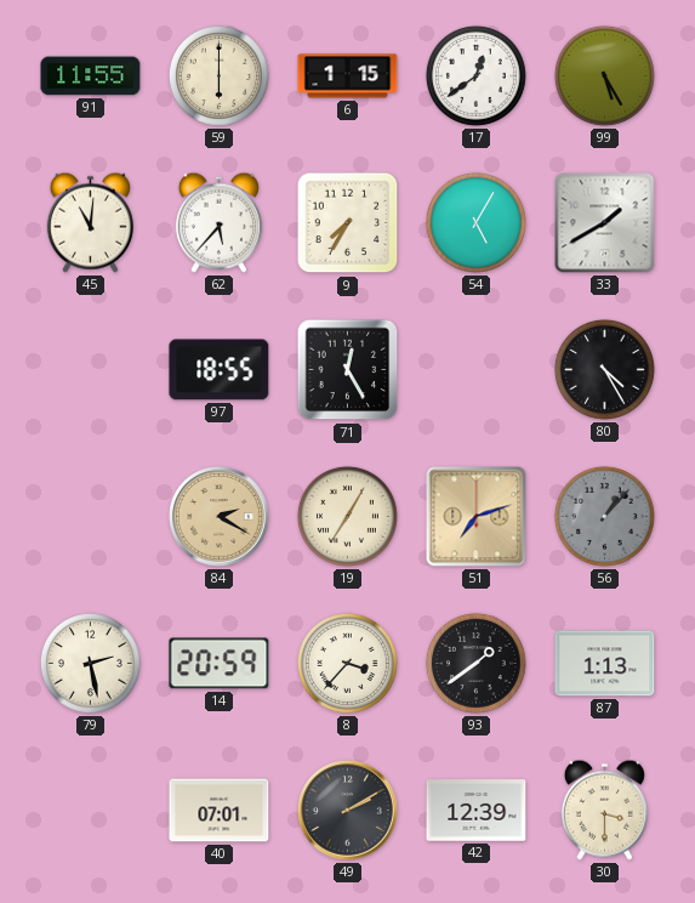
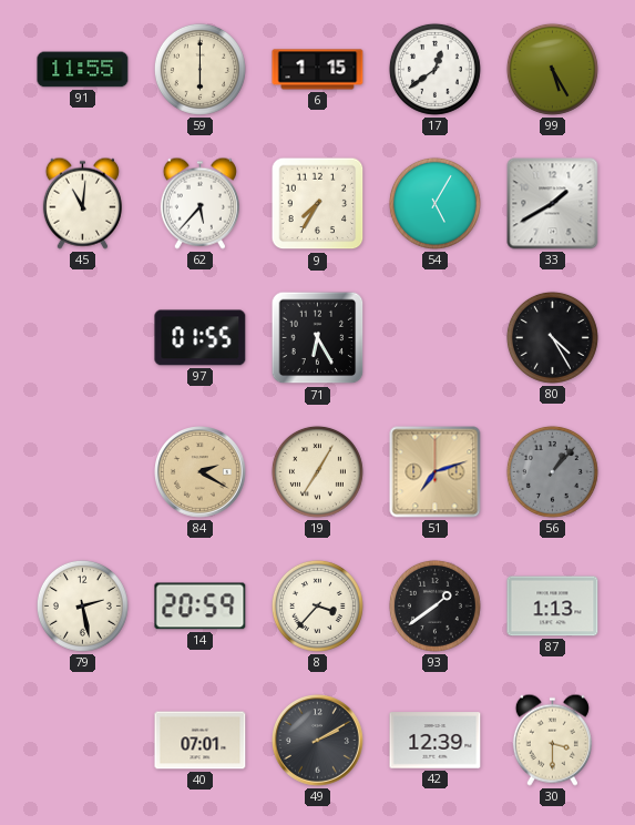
97: 18:55 -> 01:55
71: 12:25 -> 6:25
